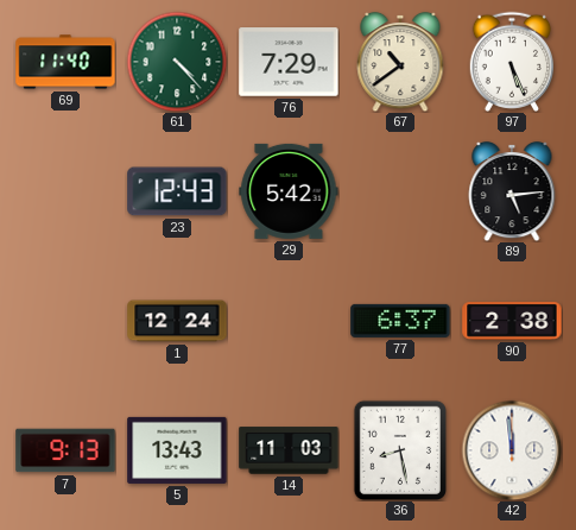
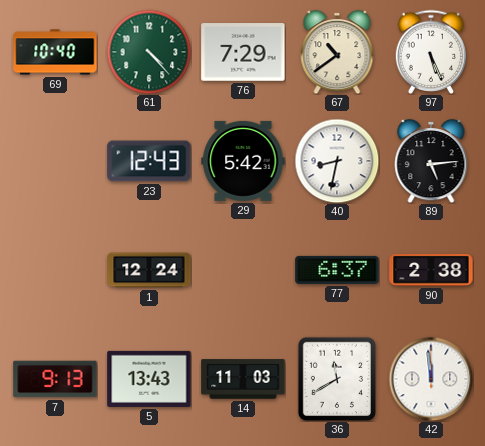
69: 11:40 -> 10:40
40: none -> 8:32
36: 8:28 -> 11:40
